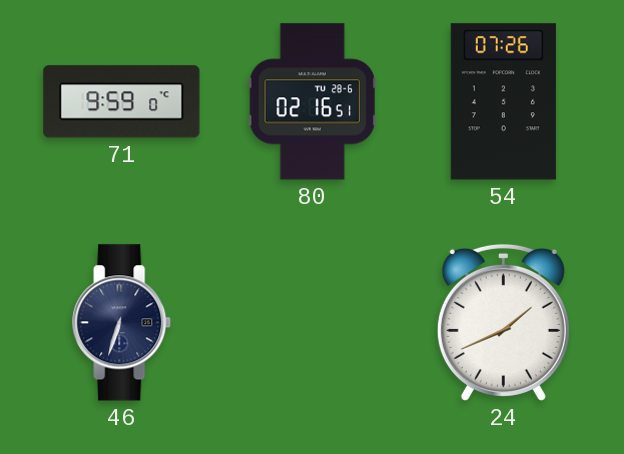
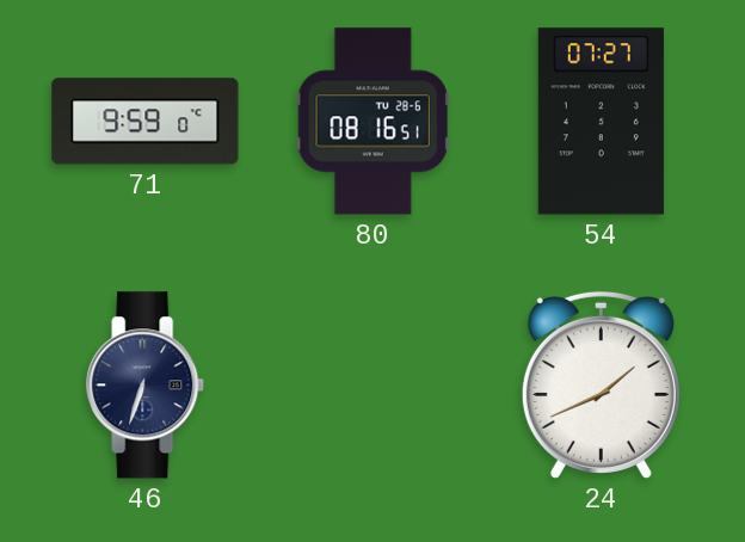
80: 02:16 -> 08:16
54: 07:26 -> 07:27
